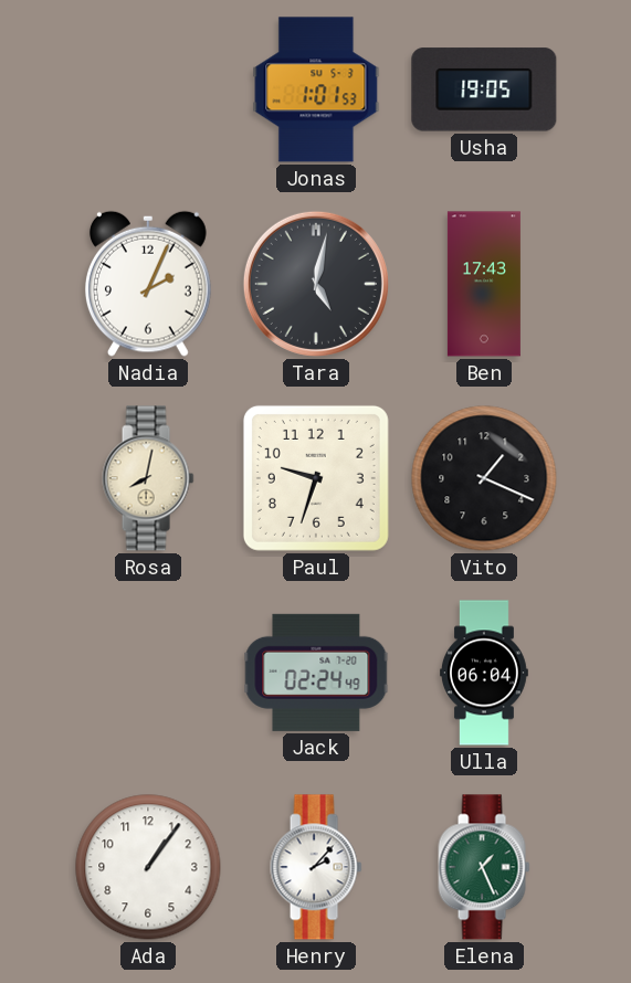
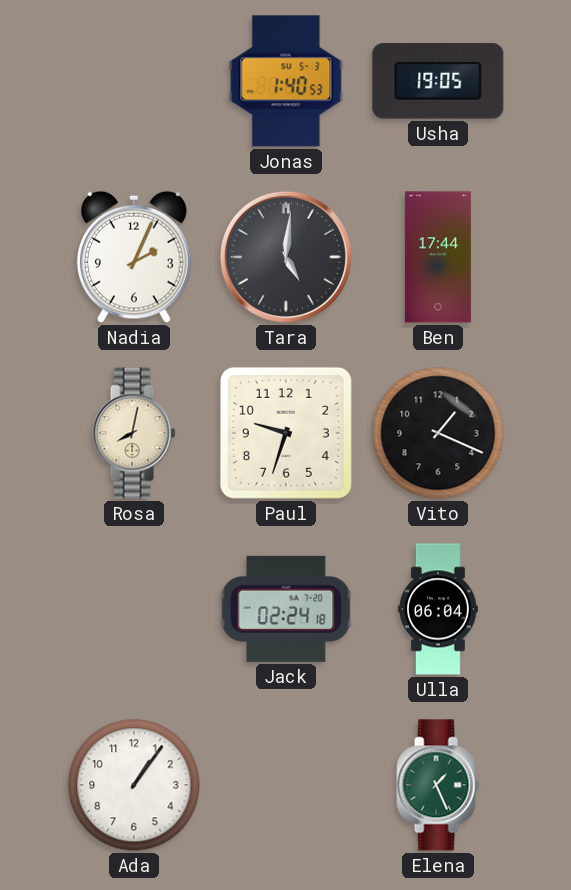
Jonas: 1:01 -> 1:40
Tara: 5:02 -> 5:01
Ben: 17:43 -> 17:44
Jack: 02:24:49 -> 02:24:18
Henry: 2:07 -> none
